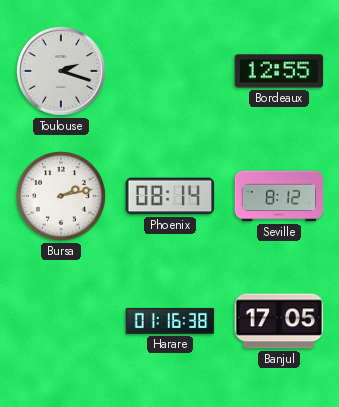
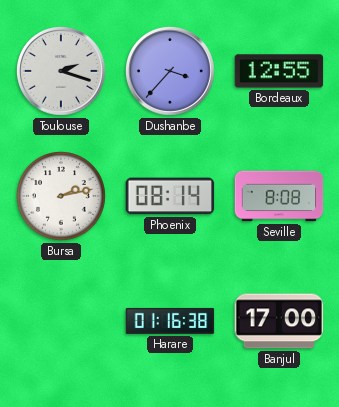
Dushanbe: none -> 3:37
Seville: 8:12 -> 8:08
Banjul: 17:05 -> 17:00
